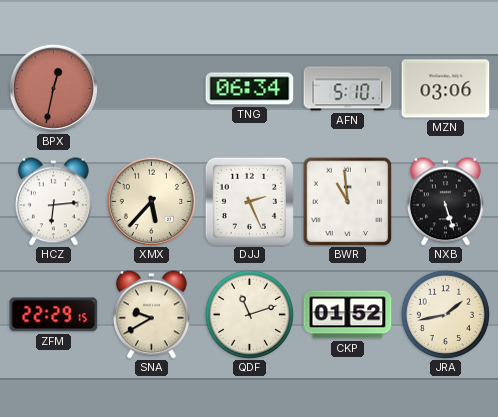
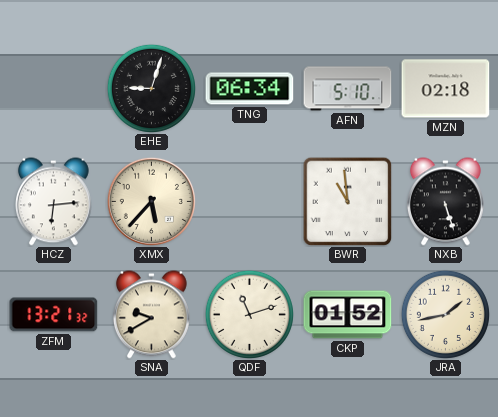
BPX: 12:32 -> none
EHE: none -> 9:03
MZN: 03:06 -> 02:18
DJJ: 2:26 -> none
ZFM: 22:29 -> 13:21
